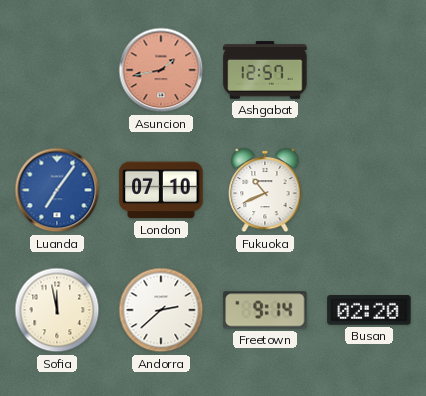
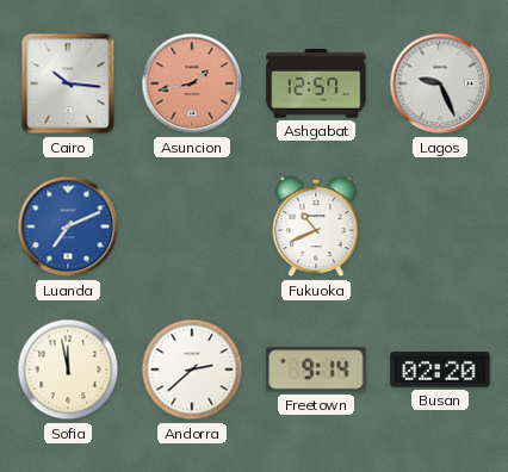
Cairo: none -> 10:16
Lagos: none -> 9:26
Luanda: 7:06 -> 7:11
London: 07:10 -> none
